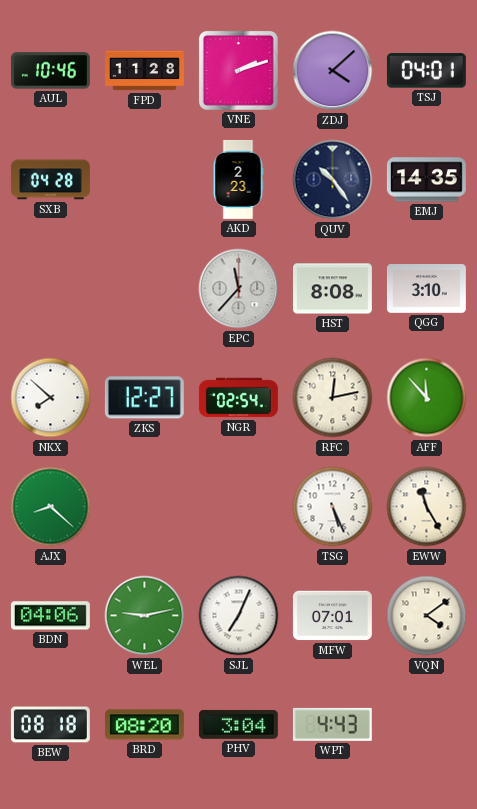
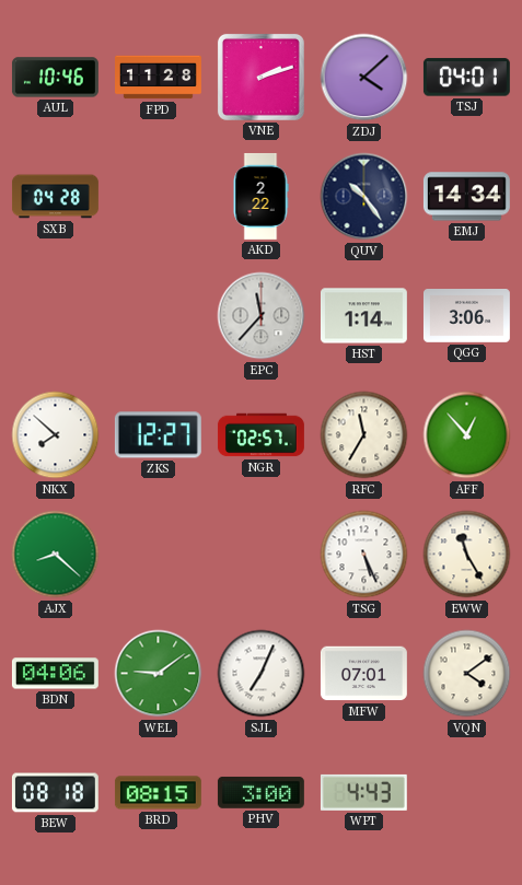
AKD: 2:23 -> 2:22
EMJ: 14:35 -> 14:34
HST: 8:08 -> 1:14
QGG: 3:10 -> 3:06
NGR: 02:54 -> 02:57
RFC: 12:13 -> 11:35
AFF: 11:53 -> 12:53
WEL: 9:13 -> 9:09
BRD: 08:20 -> 08:15
PHV: 3:04 -> 3:00
